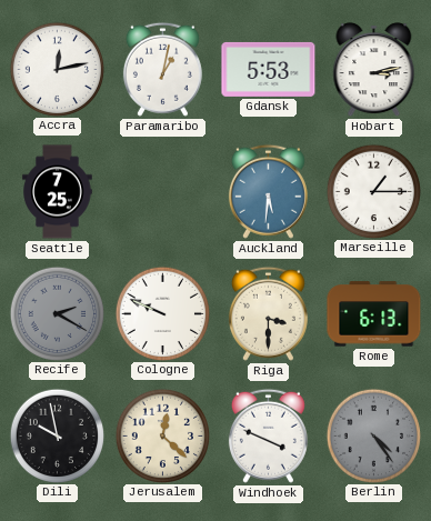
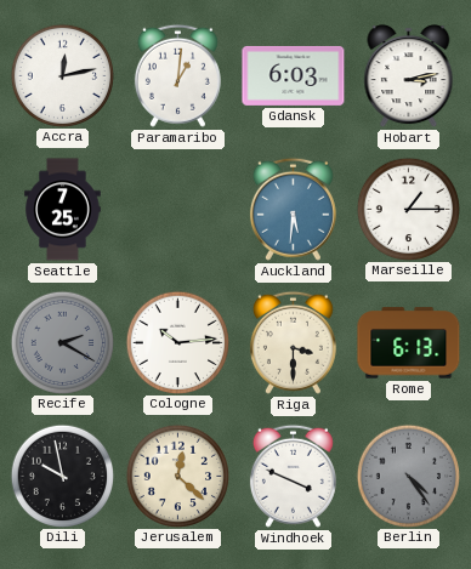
Paramaribo: 1:02 -> 1:01
Gdansk: 5:53 -> 6:03
Cologne: 9:49 -> 10:14
